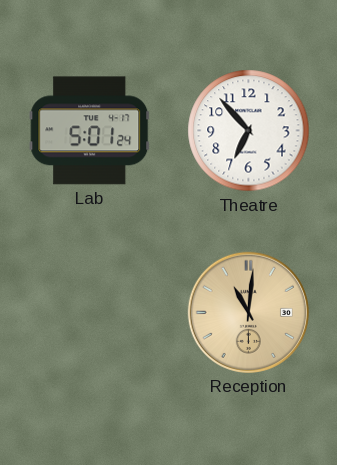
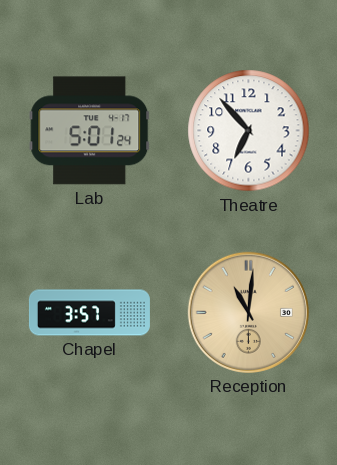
Chapel: none -> 3:57
